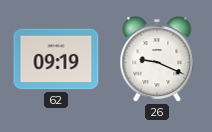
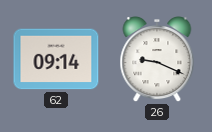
62: 09:19 -> 09:14
